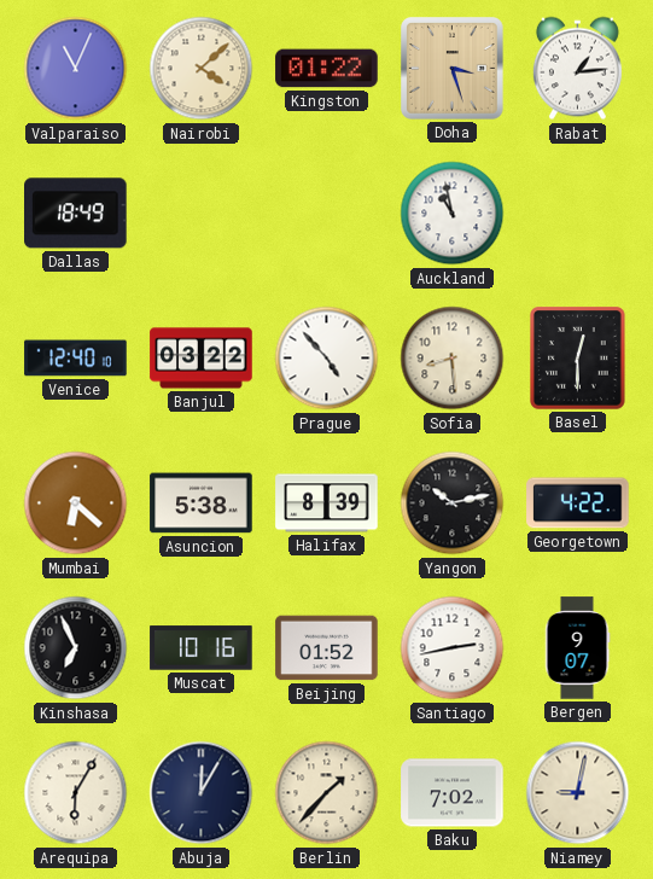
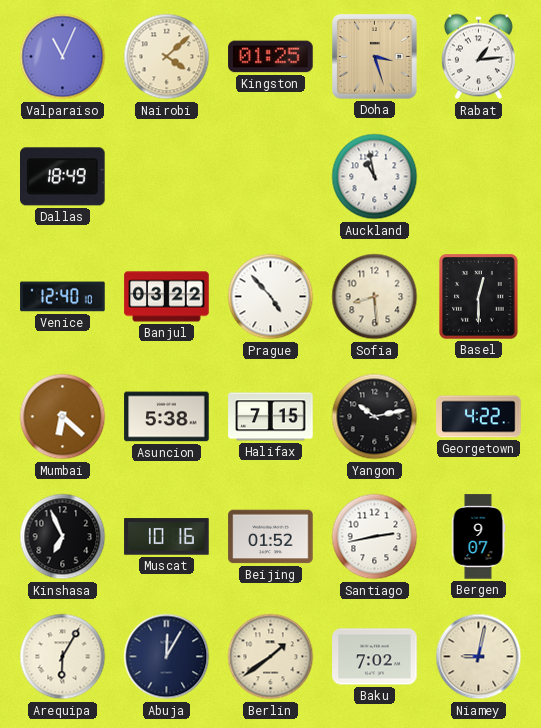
Kingston: 01:22 -> 01:25
Halifax: 8:39 -> 7:15
Berlin: 1:37 -> 1:39
